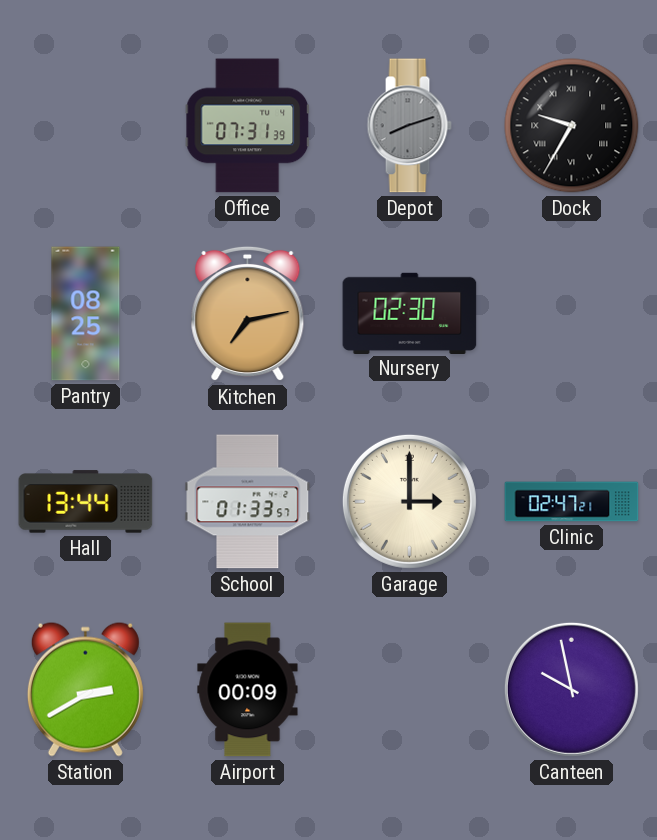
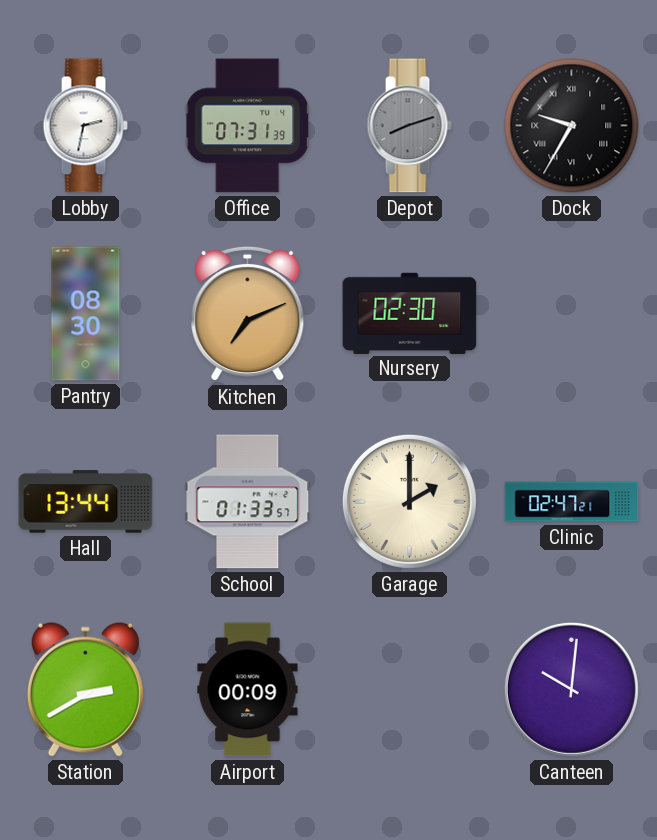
Lobby: none -> 2:32
Pantry: 08:25 -> 08:30
Kitchen: 7:13 -> 7:11
Garage: 3:00 -> 2:00
Canteen: 9:58 -> 10:01
